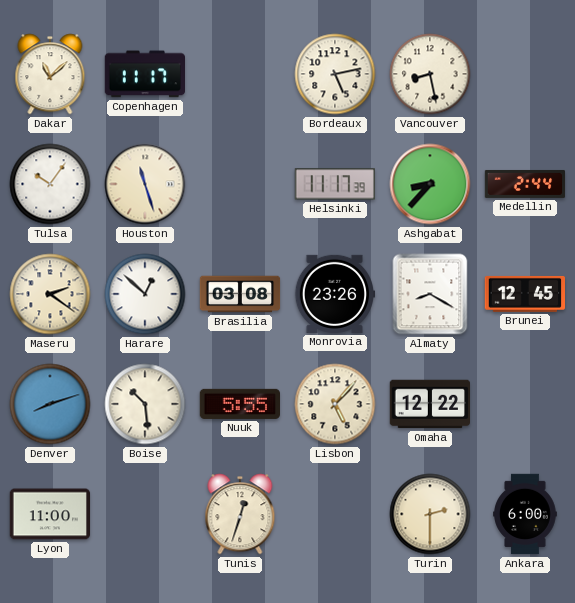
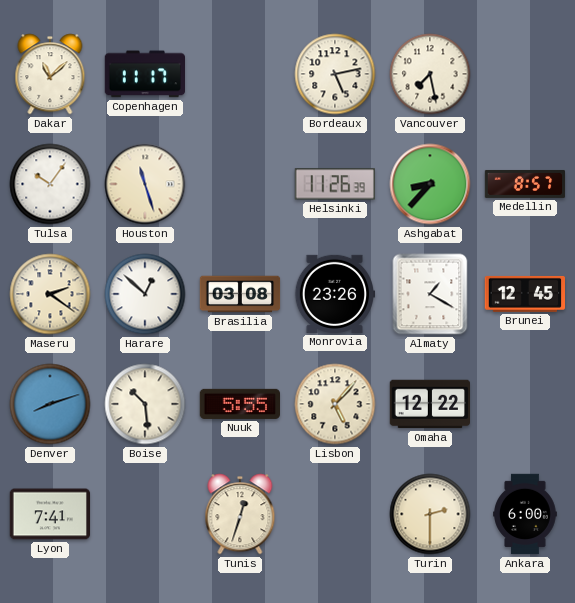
Vancouver: 8:28 -> 7:28
Helsinki: 11:17 -> 11:26
Medellin: 2:44 -> 8:57
Almaty: 8:20 -> 1:20
Lyon: 11:00 -> 7:41
